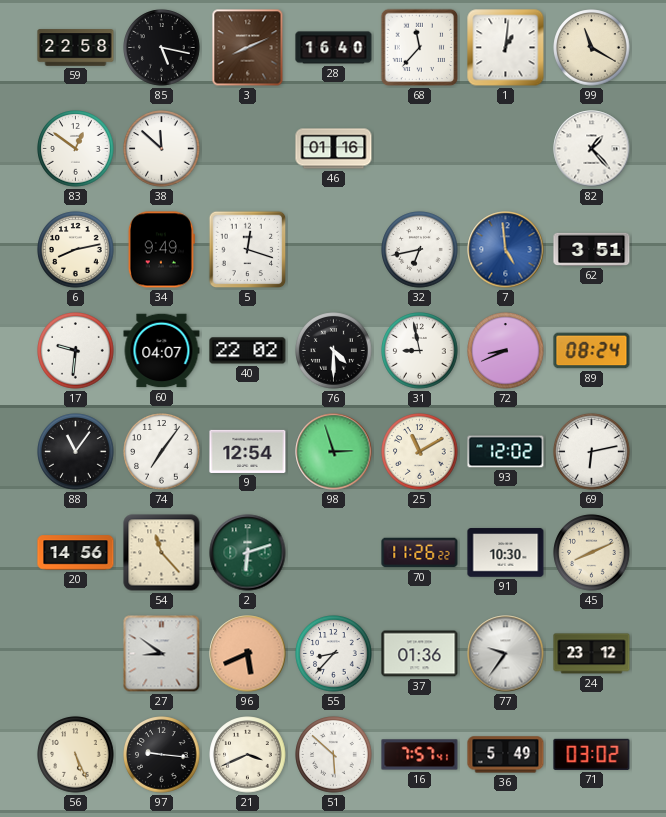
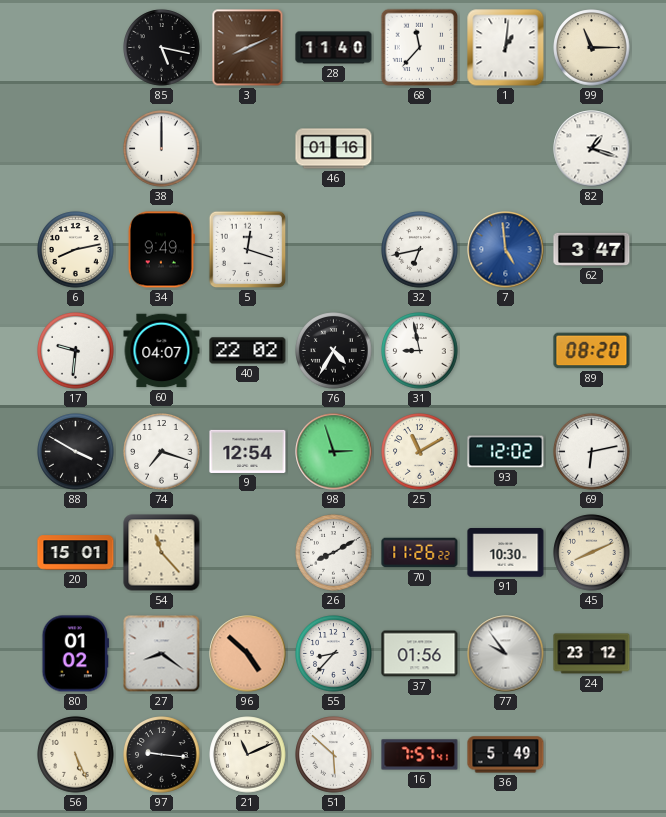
59: 22:58 -> none
28: 16:40 -> 11:40
99: 11:20 -> 11:15
83: 12:51 -> none
38: 11:52 -> 12:00
82: 1:23 -> 1:18
62: 3:51 -> 3:47
76: 4:30 -> 4:35
72: 8:41 -> none
89: 08:24 -> 08:20
88: 11:06 -> 3:50
74: 7:06 -> 7:18
20: 14:56 -> 15:01
2: 6:12 -> none
26: none -> 8:10
80: none -> 01:02
27: 8:51 -> 8:21
96: 5:41 -> 4:52
37: 01:36 -> 01:56
77: 9:36 -> 9:54
21: 3:41 -> 11:11
71: 03:02 -> none
